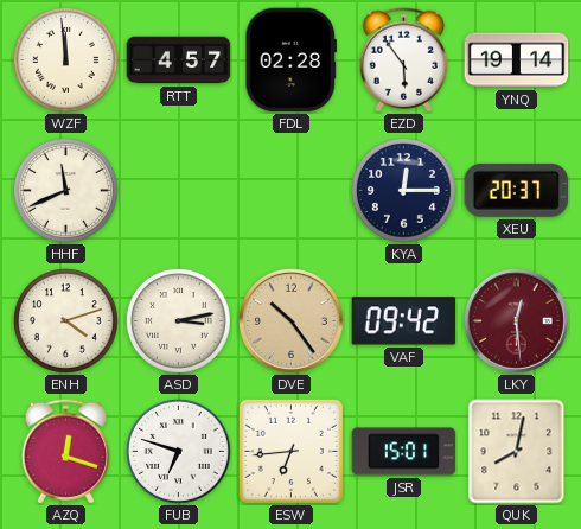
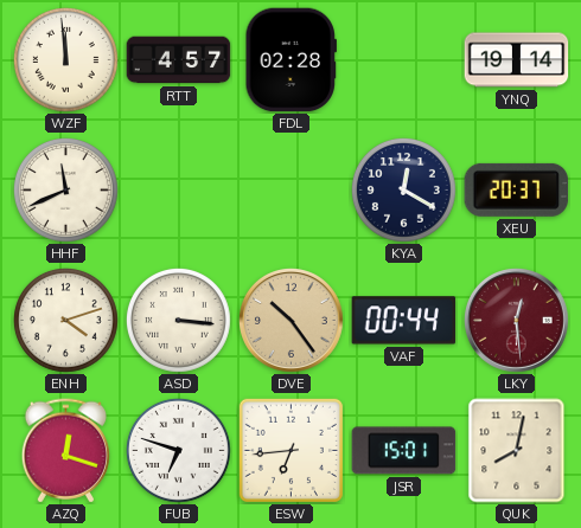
EZD: 5:54 -> none
KYA: 12:15 -> 12:20
ASD: 3:13 -> 3:16
VAF: 09:42 -> 00:44
